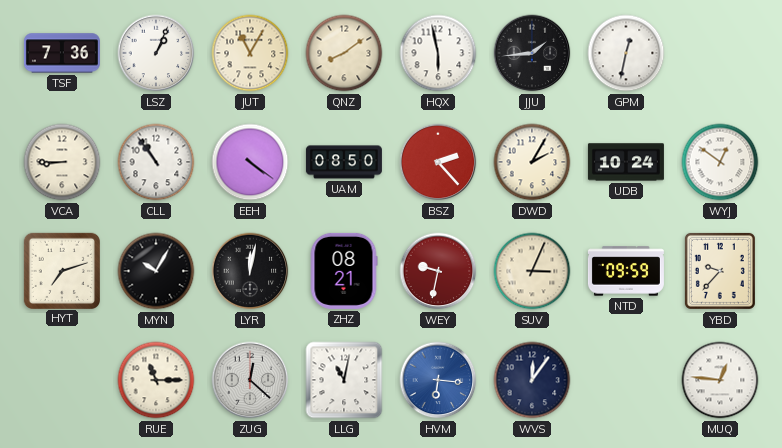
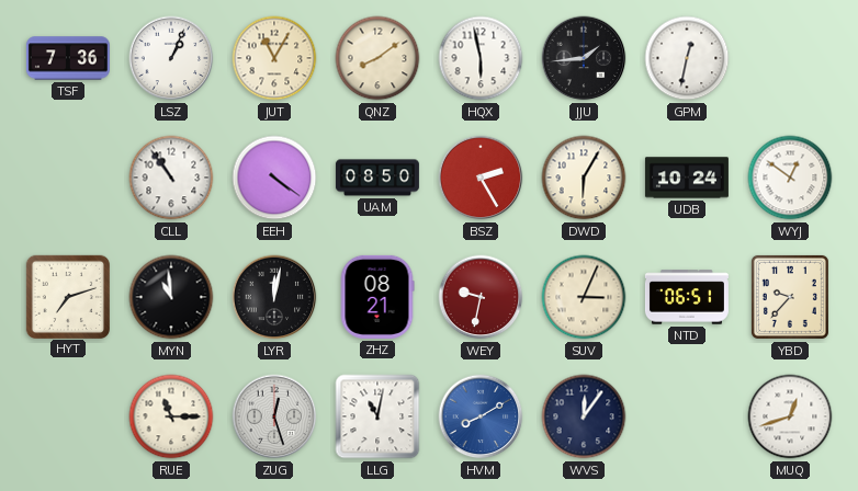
VCA: 8:45 -> none
BSZ: 2:23 -> 2:25
DWD: 2:05 -> 6:05
MYN: 10:05 -> 10:59
NTD: 09:59 -> 06:51
ZUG: 12:22 -> 12:27
HVM: 6:16 -> 8:10
MUQ: 12:46 -> 12:42
